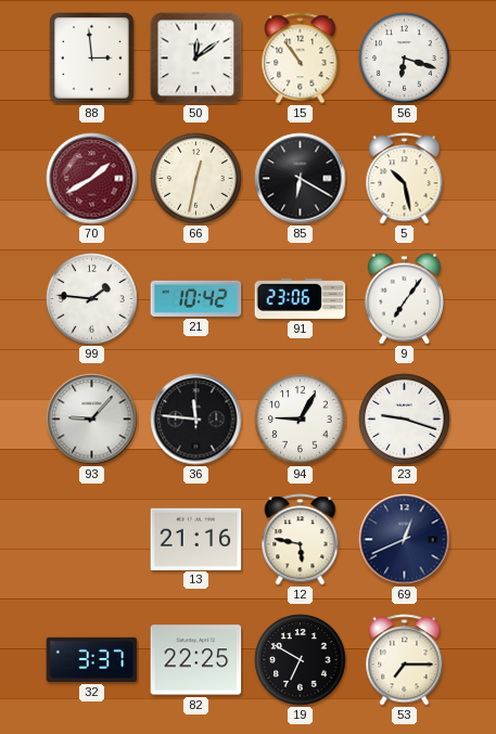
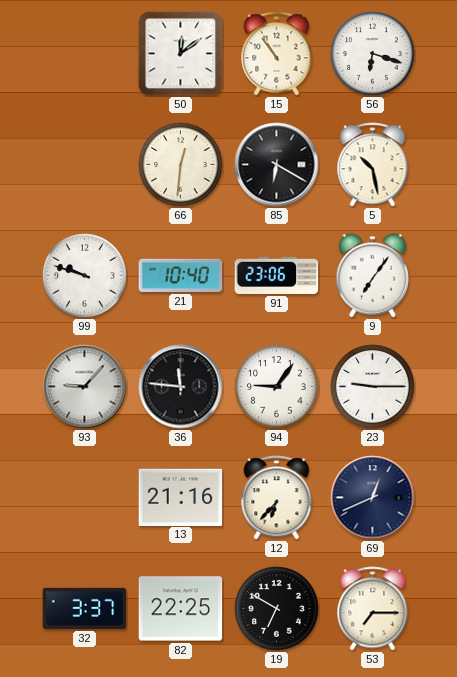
88: 2:59 -> none
70: 1:40 -> none
66: 12:32 -> 12:31
99: 1:46 -> 9:48
21: 10:42 -> 10:40
94: 9:05 -> 9:06
23: 9:18 -> 9:15
12: 5:47 -> 6:37
